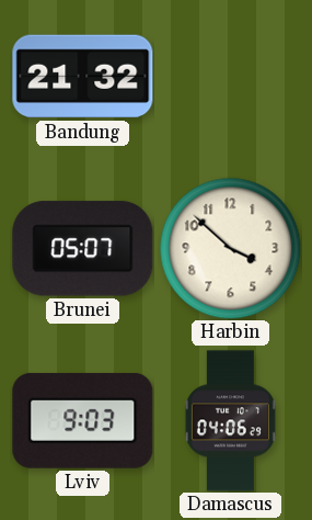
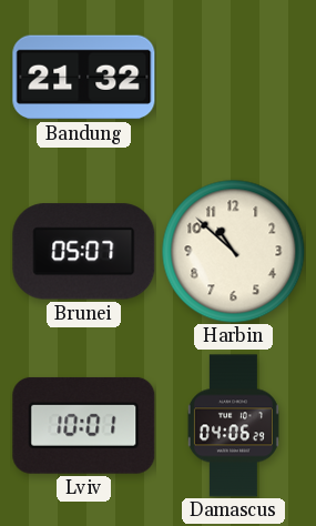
Harbin: 3:52 -> 10:52
Lviv: 9:03 -> 10:01
